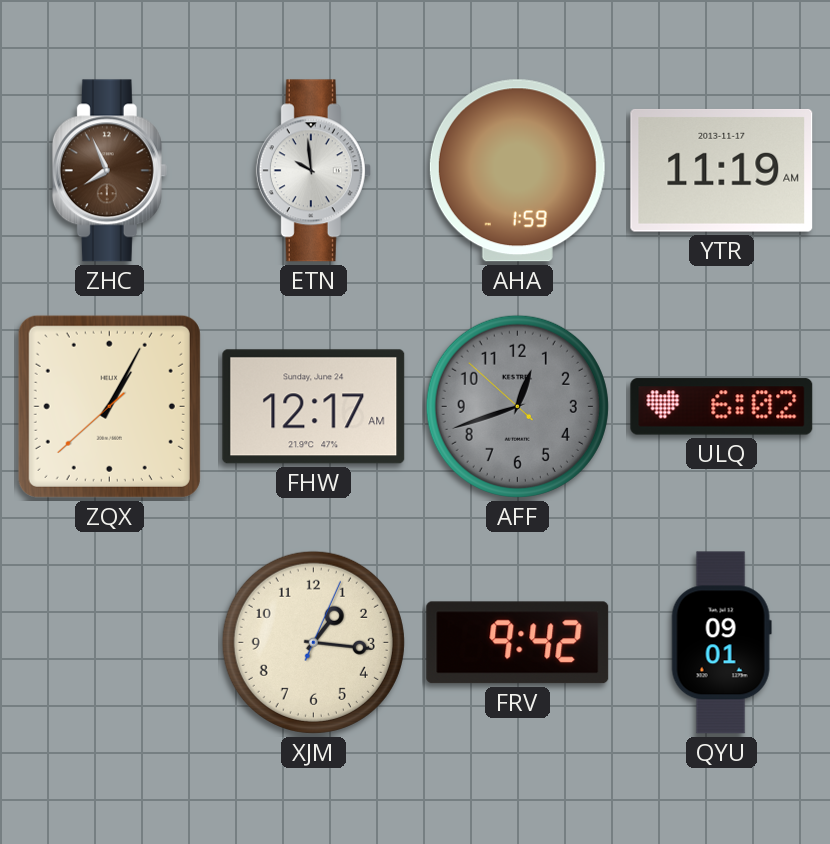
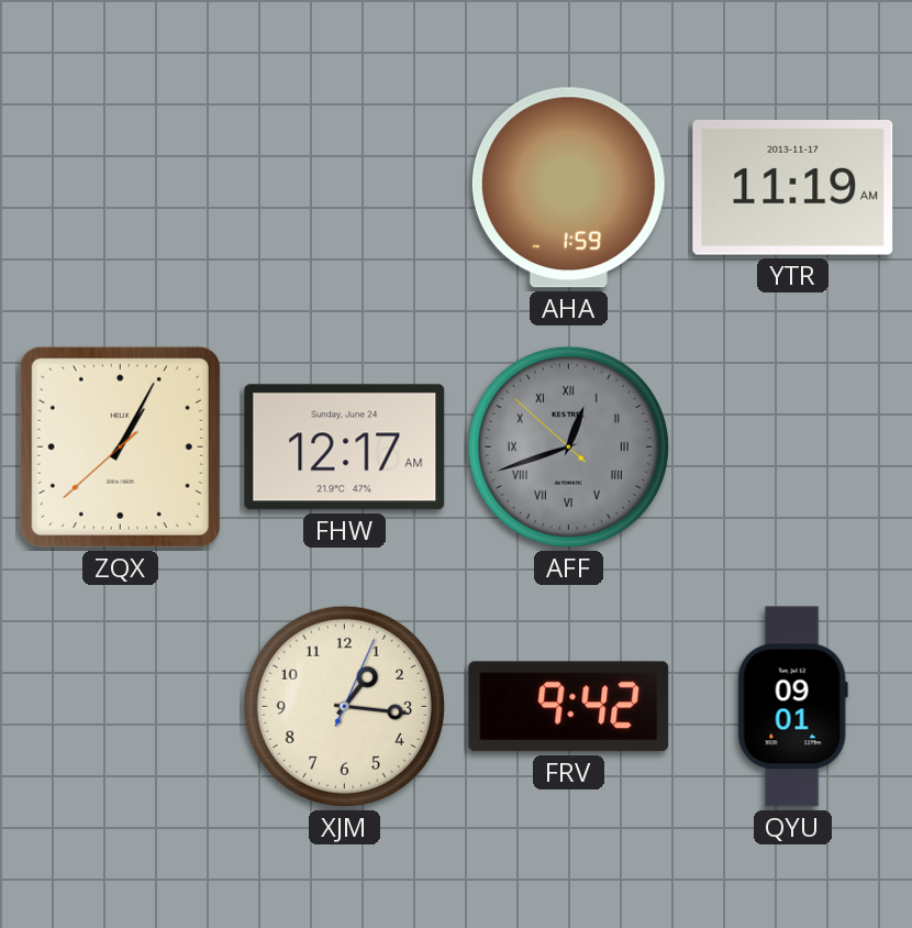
ZHC: 7:56 -> none
ETN: 9:59 -> none
AFF numerals: Arabic -> Roman
ULQ: 6:02 -> none
